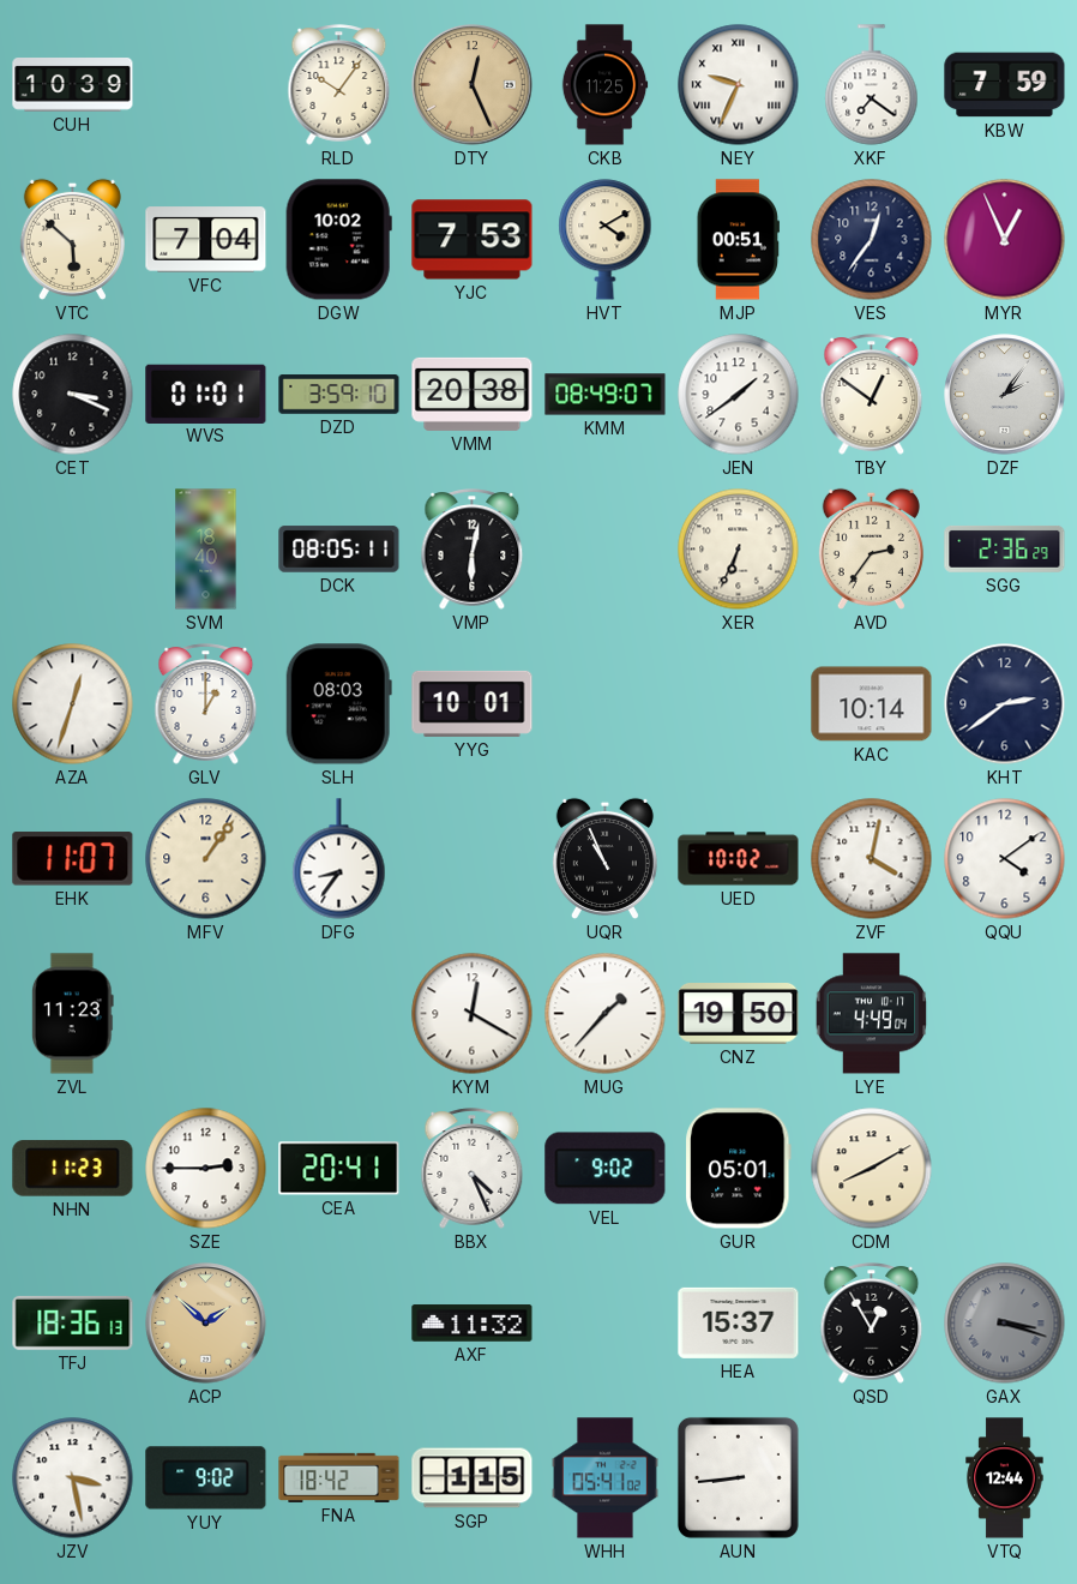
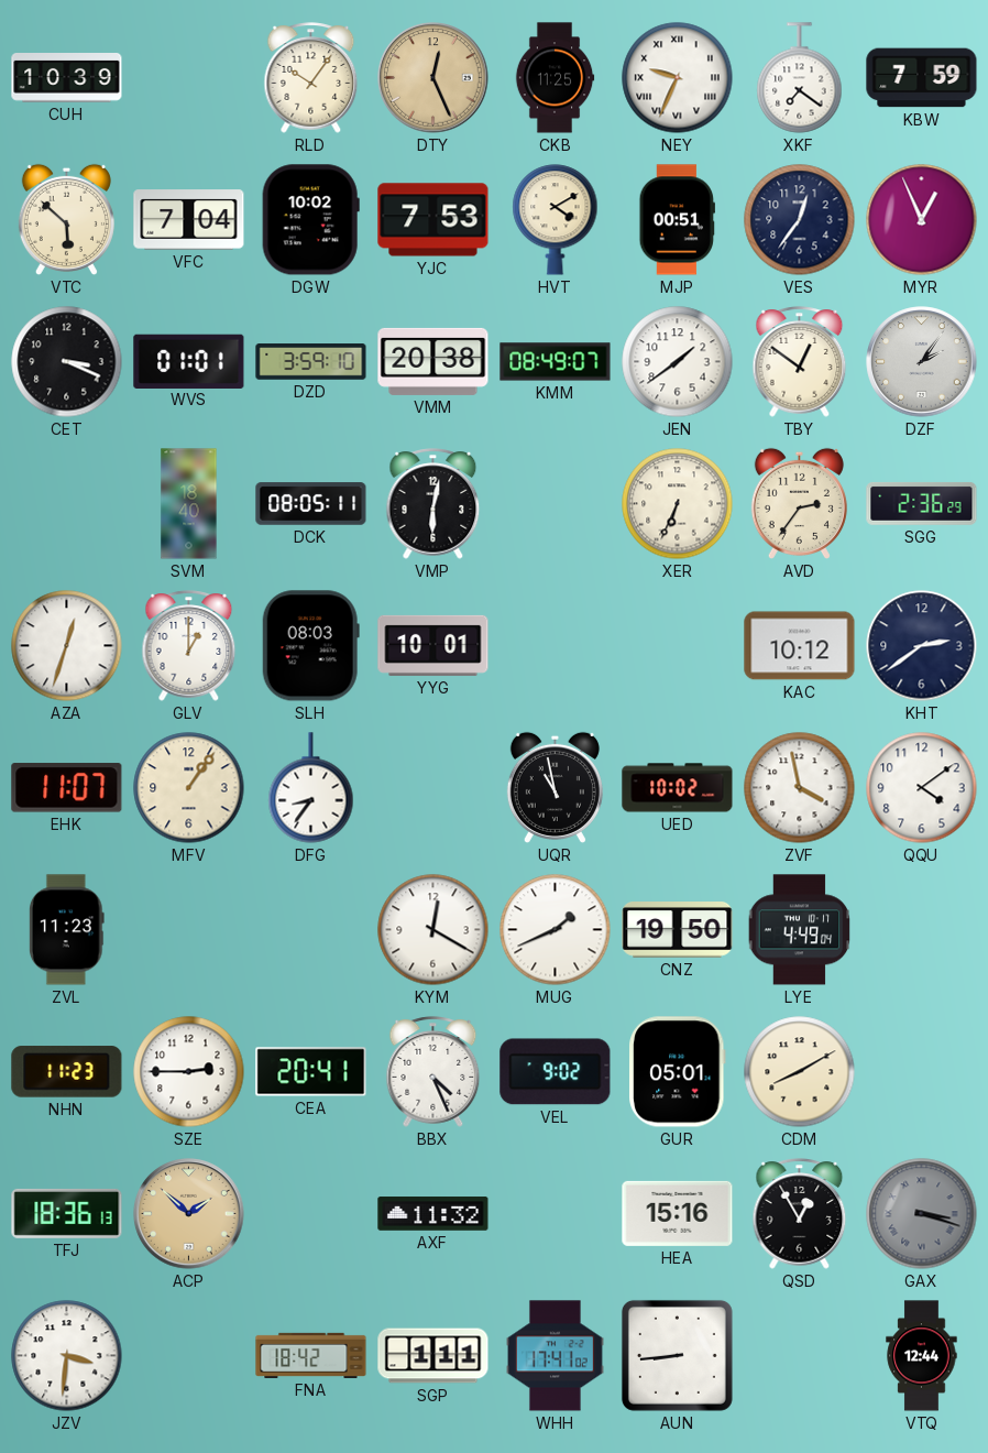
KAC: 10:14 -> 10:12
UQR: 10:56 -> 10:58
ZVF: 4:02 -> 3:58
MUG: 1:37 -> 1:41
HEA: 15:37 -> 15:16
JZV: 3:28 -> 3:31
YUY: 9:02 -> none
SGP: 1:15 -> 1:11
WHH: 05:41 -> 17:41
